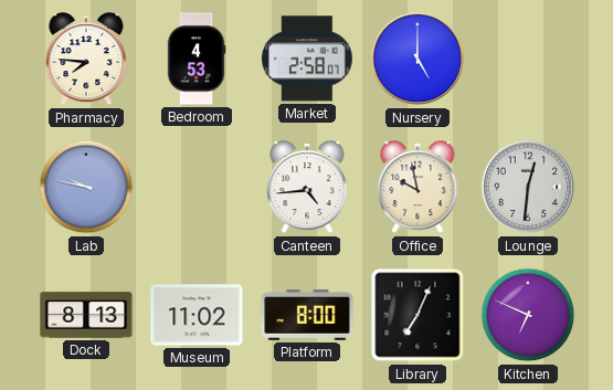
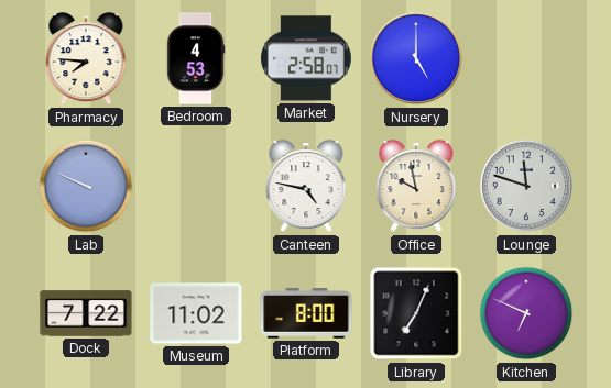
Lab: 9:47 -> 9:49
Canteen: 4:44 -> 4:47
Lounge: 12:31 -> 11:48
Dock: 8:13 -> 7:22
